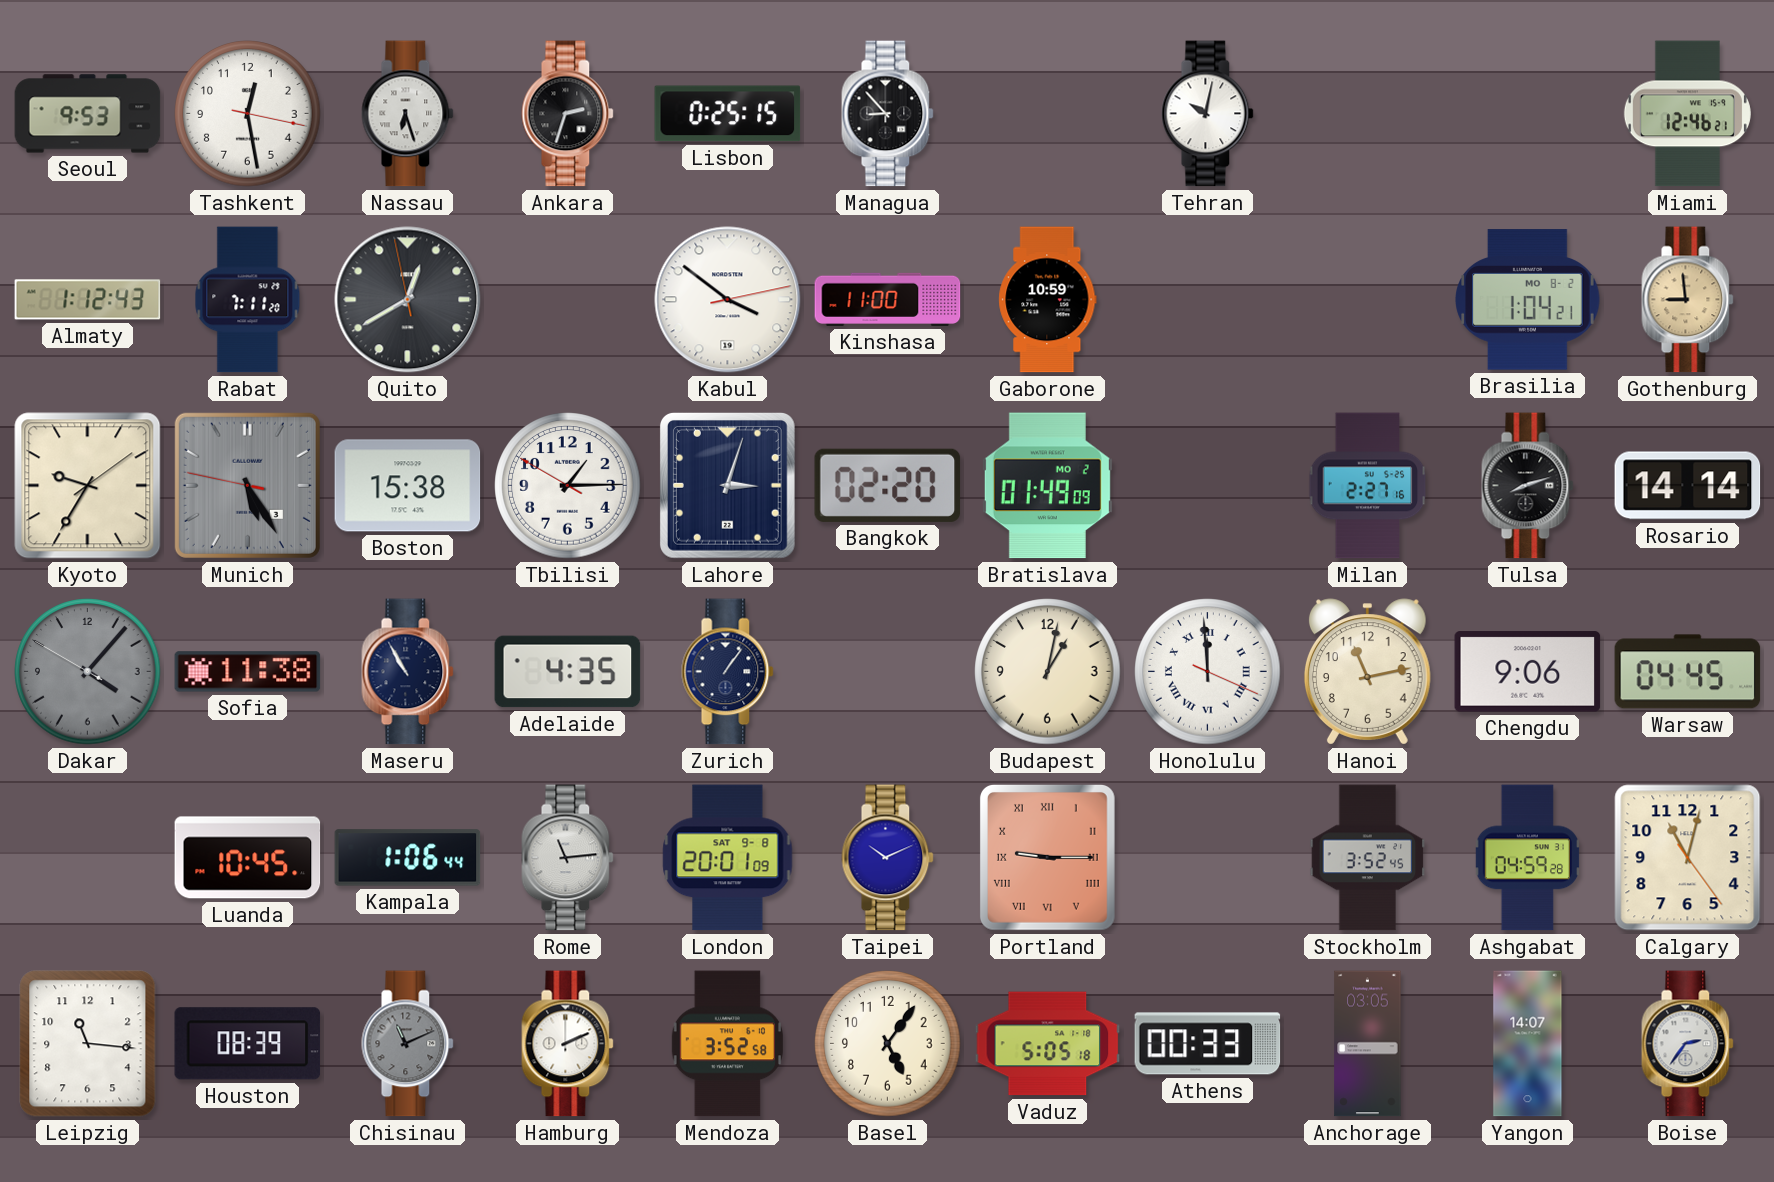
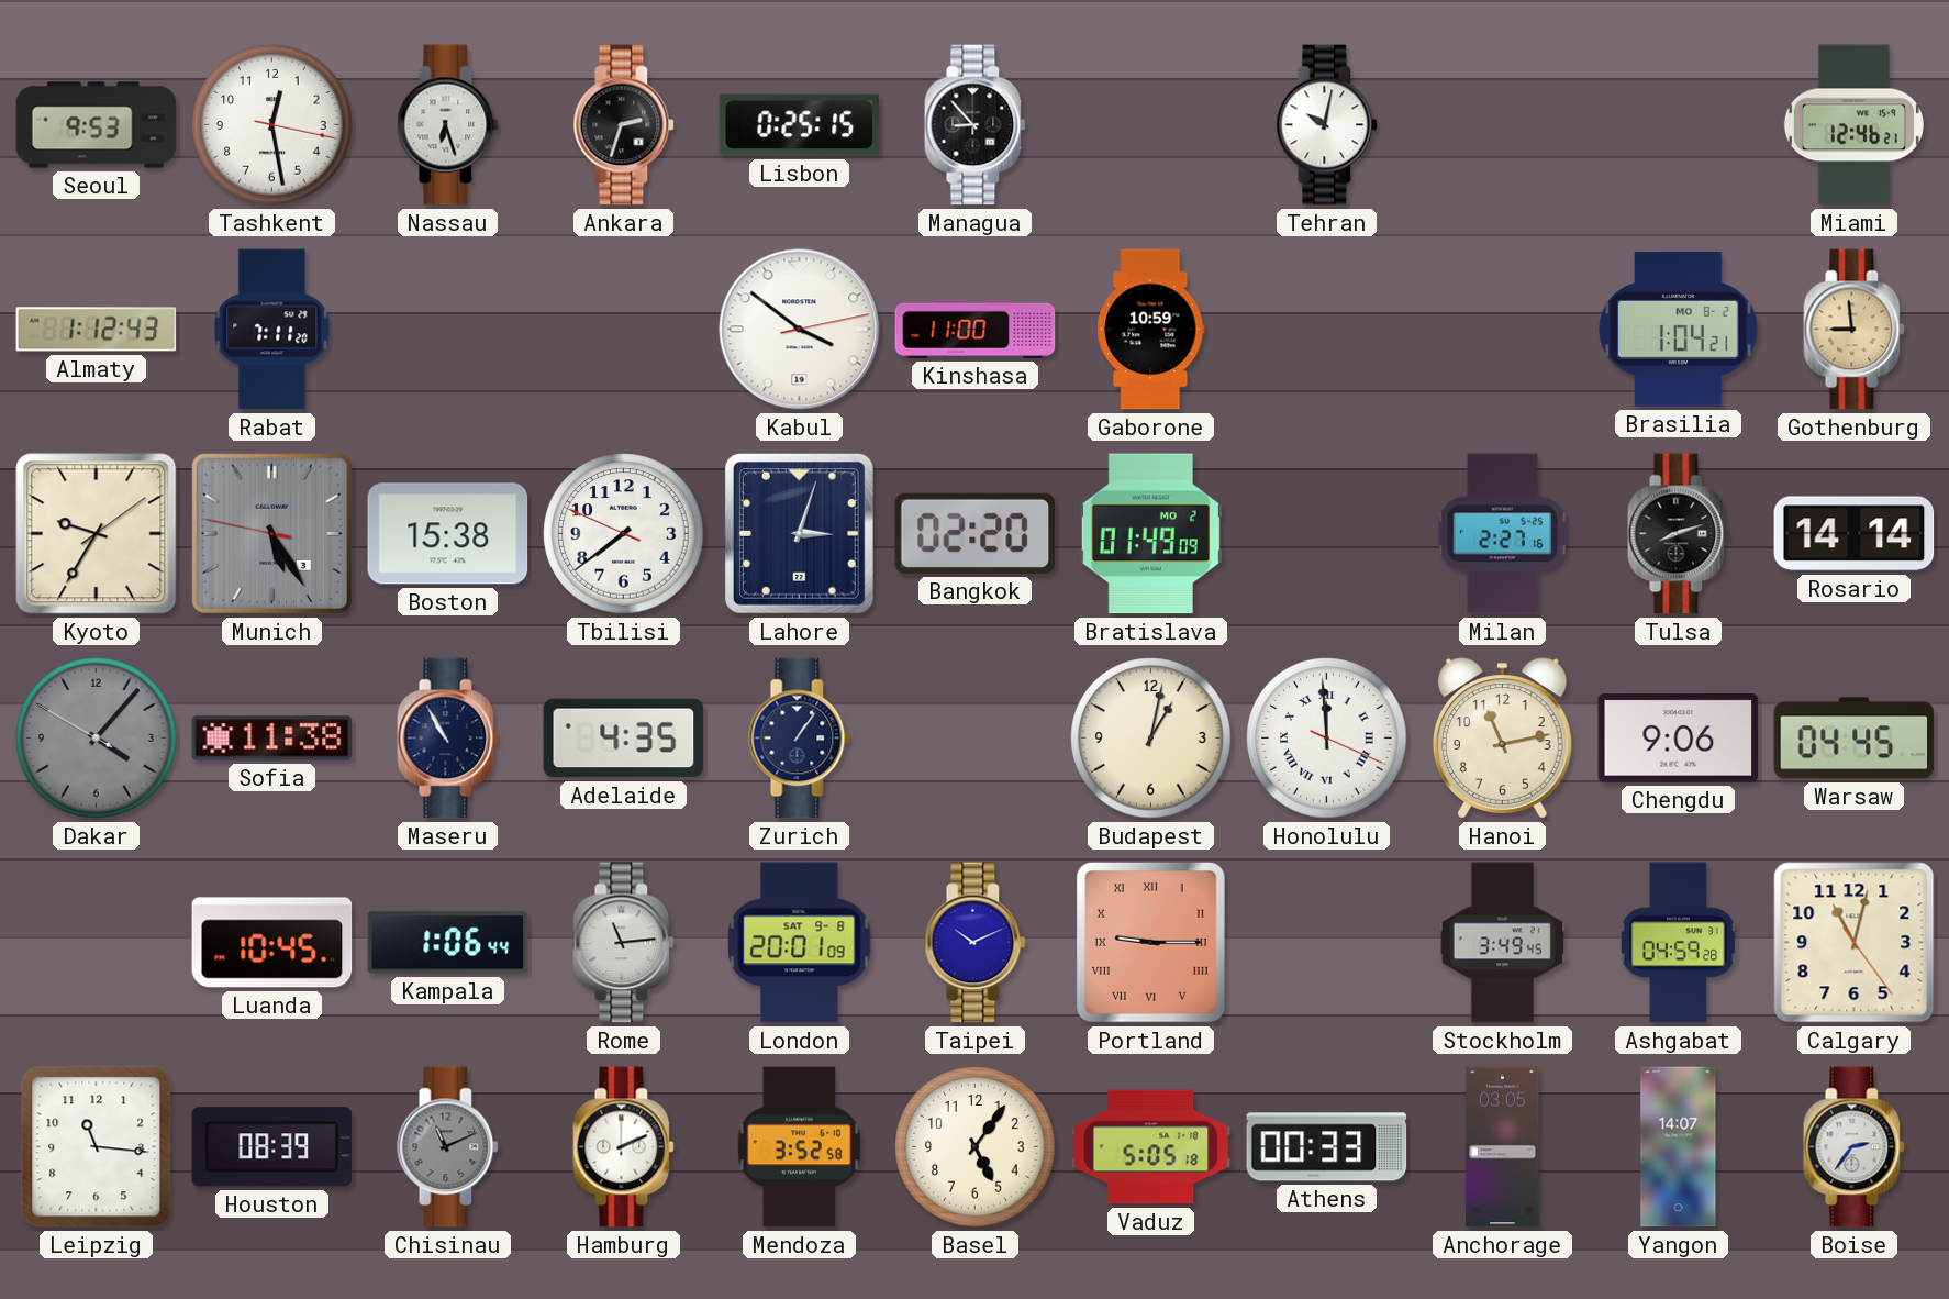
Quito: 12:39 -> none
Tbilisi: 1:14 -> 7:38
Stockholm: 3:52 -> 3:49
